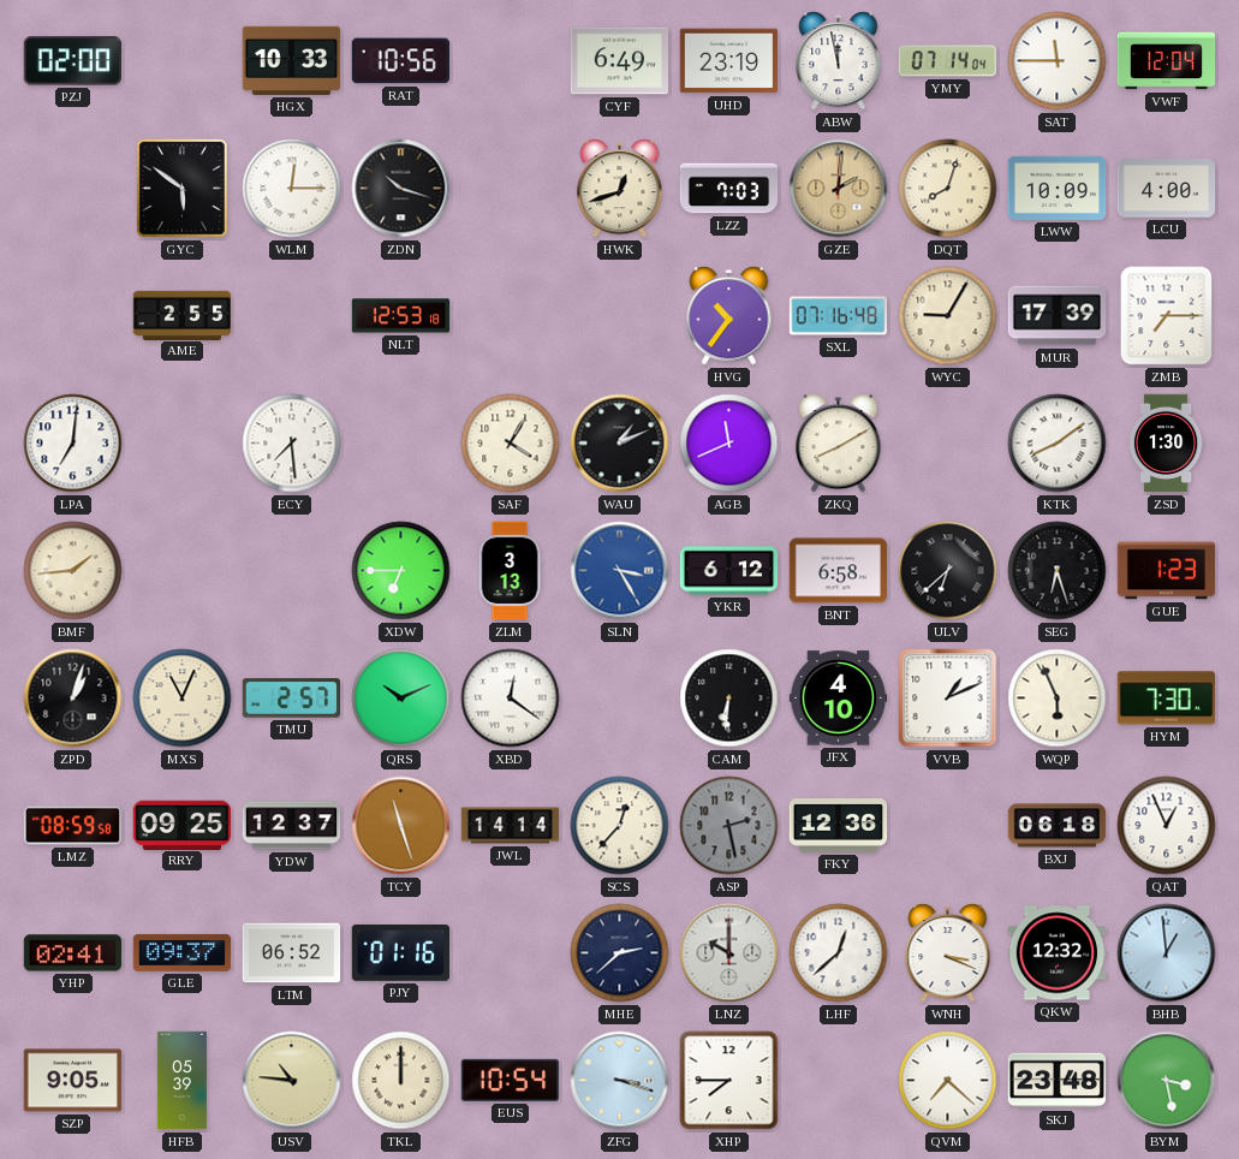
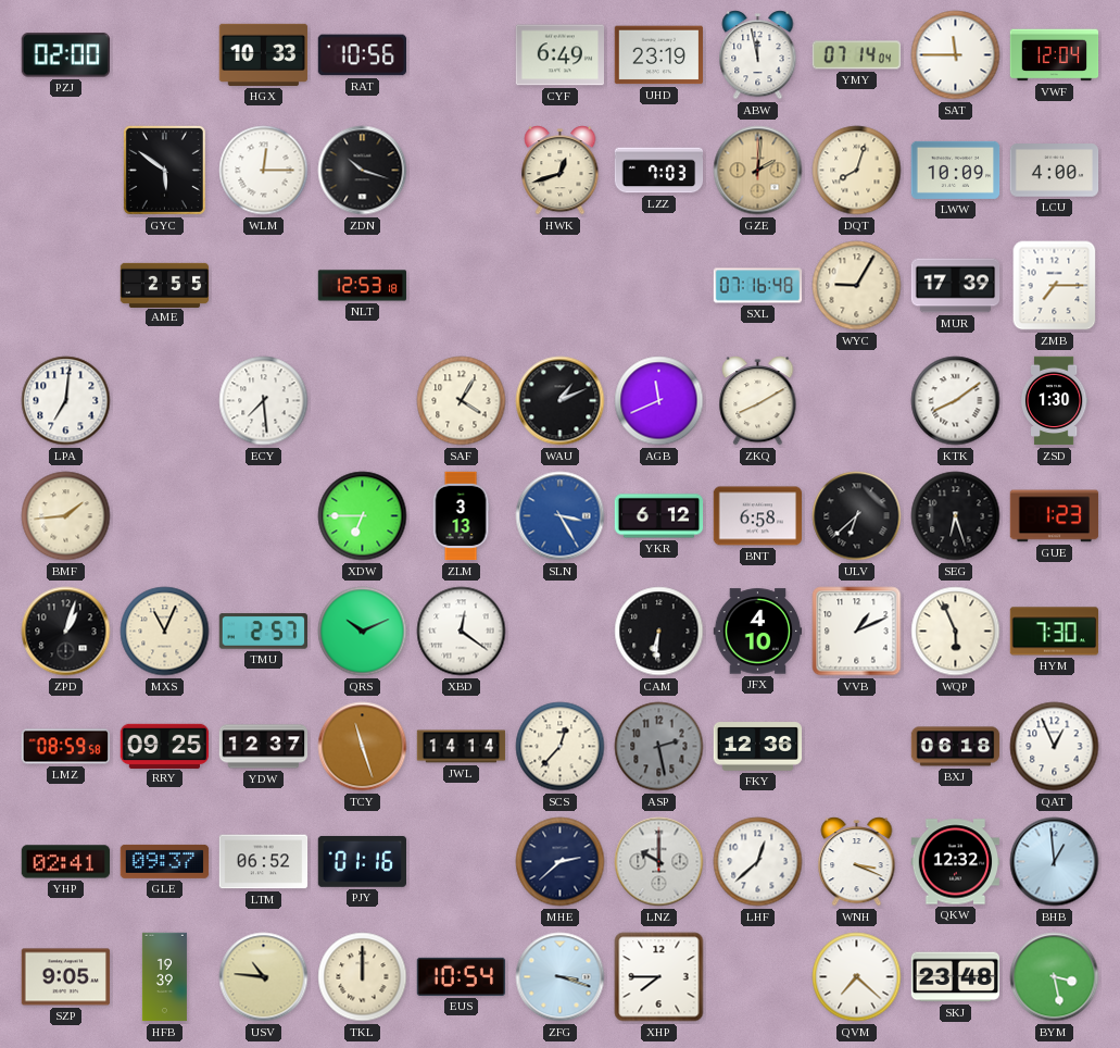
HVG: 10:36 -> none
HFB: 05:39 -> 19:39
